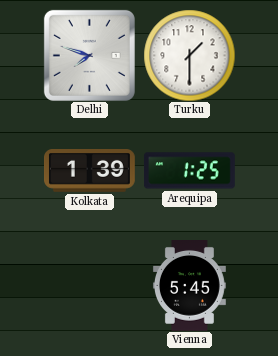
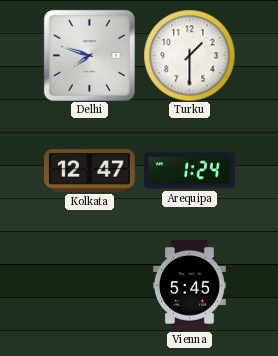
Kolkata: 1:39 -> 12:47
Arequipa: 1:25 -> 1:24
